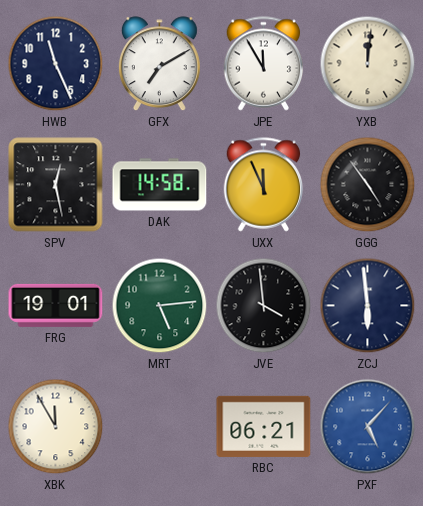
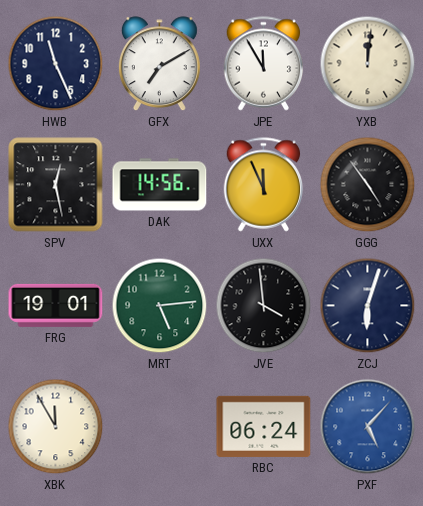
DAK: 14:58 -> 14:56
ZCJ: 5:59 -> 6:03
RBC: 06:21 -> 06:24
